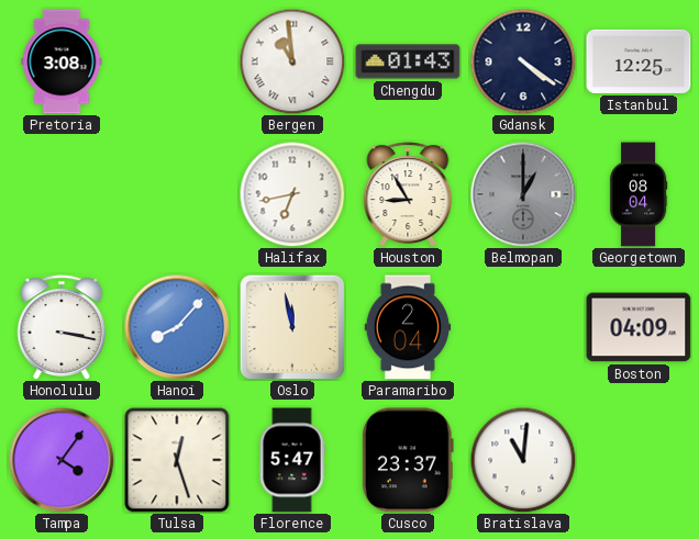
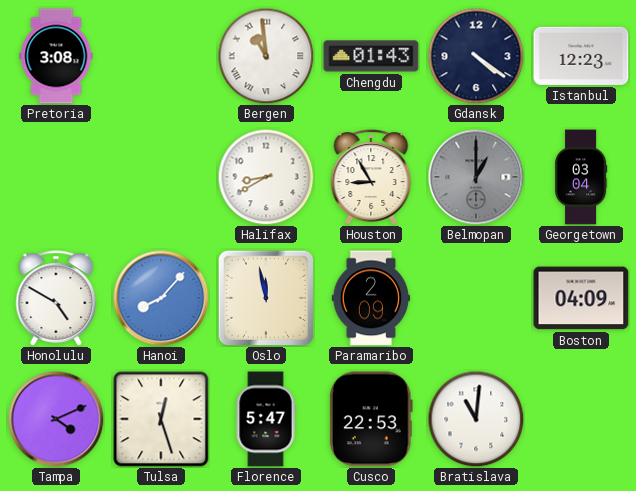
Istanbul: 12:25 -> 12:23
Halifax: 6:43 -> 8:40
Georgetown: 08:04 -> 03:04
Honolulu: 3:17 -> 4:50
Paramaribo: 2:04 -> 2:09
Tampa: 4:06 -> 4:11
Cusco: 23:37 -> 22:53
